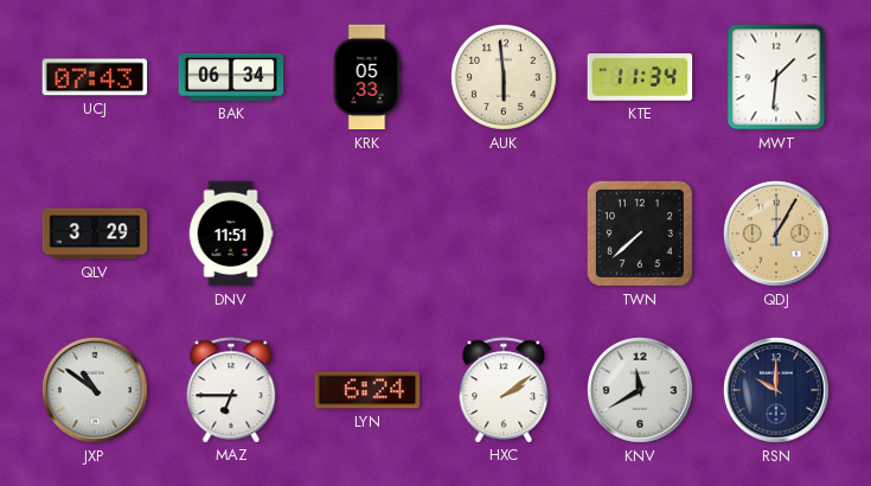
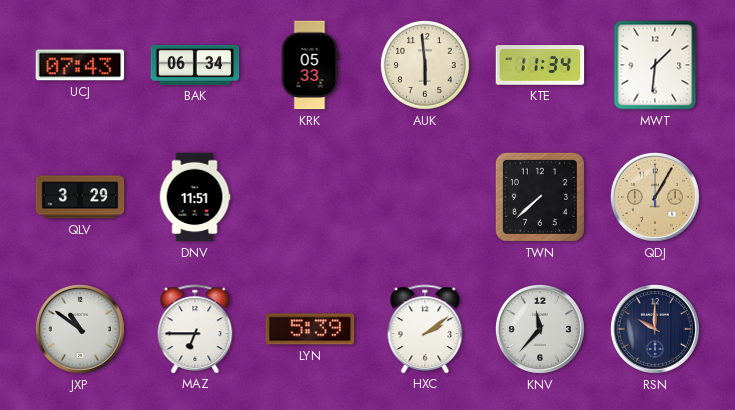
LYN: 6:24 -> 5:39
KNV: 11:40 -> 11:37
